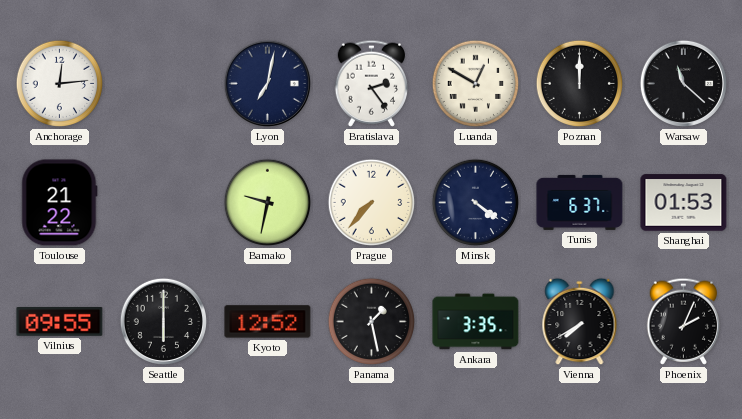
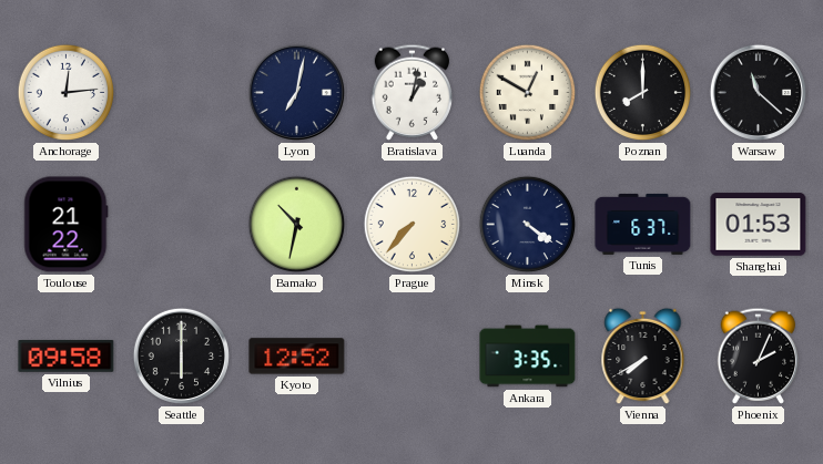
Bratislava: 2:24 -> 1:02
Poznan: 12:00 -> 8:00
Bamako: 9:32 -> 10:32
Vilnius: 09:55 -> 09:58
Panama: 1:28 -> none
